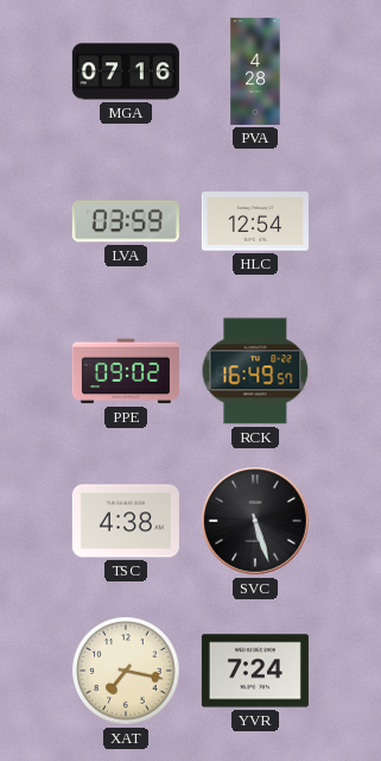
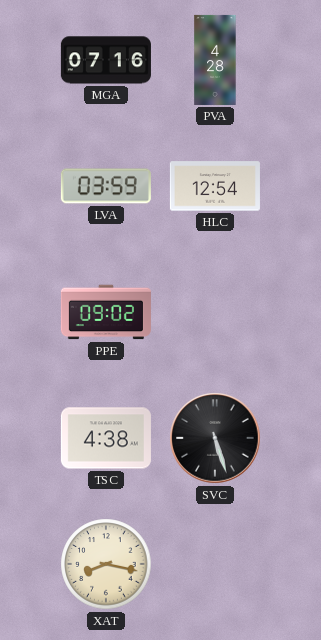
RCK: 16:49 -> none
XAT: 7:17 -> 8:17
YVR: 7:24 -> none
